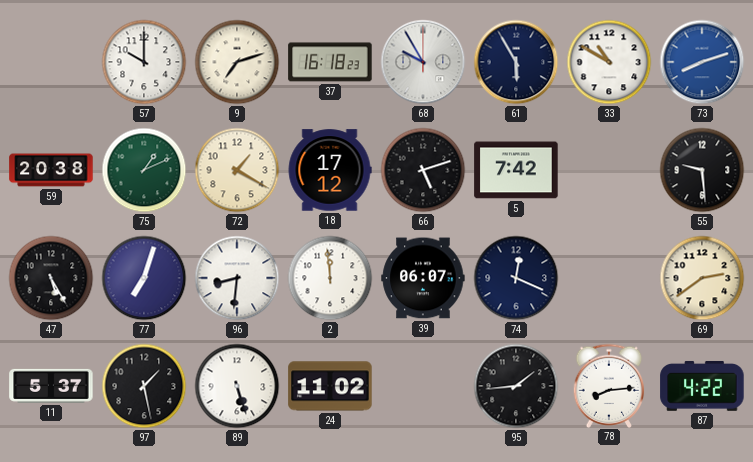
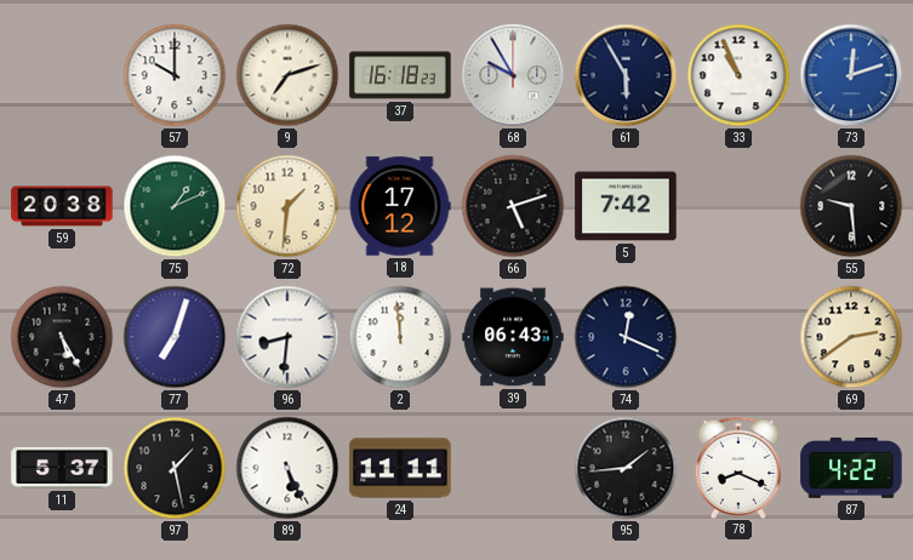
33: 10:50 -> 10:56
73: 8:12 -> 12:12
72: 1:20 -> 1:31
39: 06:07 -> 06:43
89: 5:27 -> 5:26
24: 11:02 -> 11:11
78: 8:14 -> 8:19
